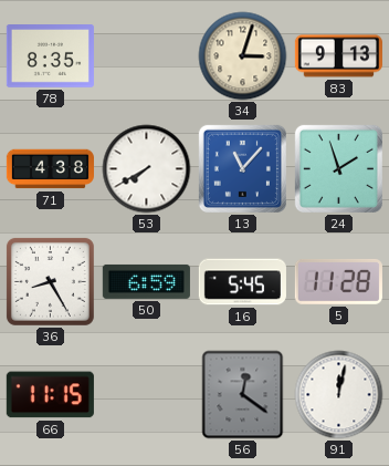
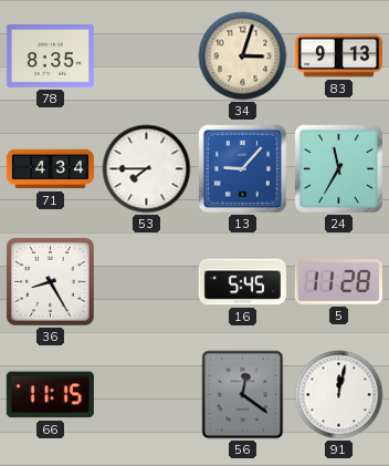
71: 4:38 -> 4:34
53: 7:40 -> 7:45
13: 11:07 -> 9:07
24: 1:57 -> 11:35
50: 6:59 -> none
